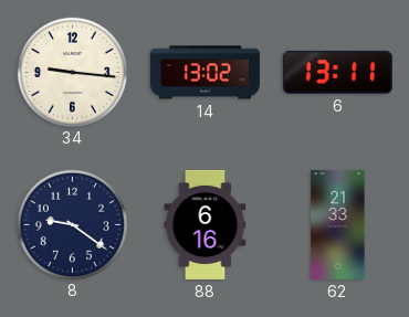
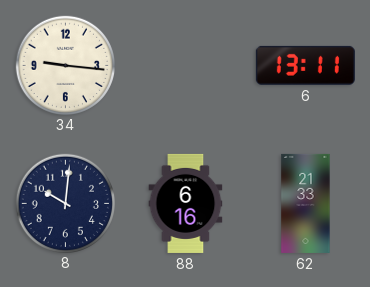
14: 13:02 -> none
8: 9:21 -> 10:01
